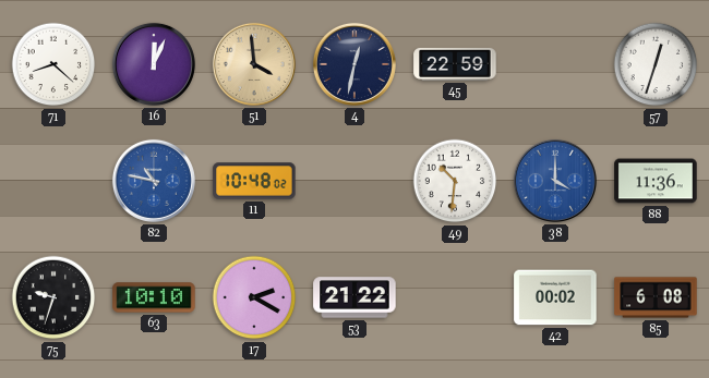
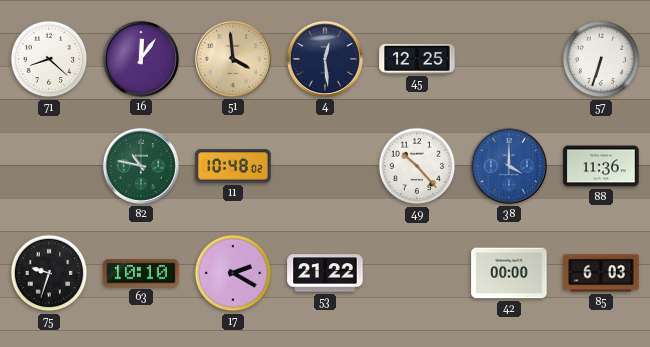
16: 12:04 -> 12:06
4: 12:32 -> 12:29
45: 22:59 -> 12:25
57: 12:33 -> 6:33
82 dial: blue -> green
49: 10:31 -> 10:23
42: 00:02 -> 00:00
85: 6:08 -> 6:03
